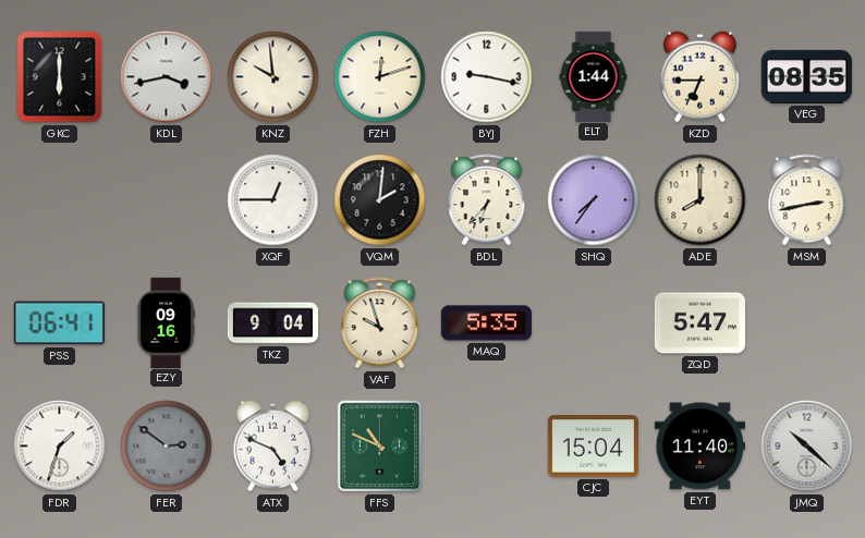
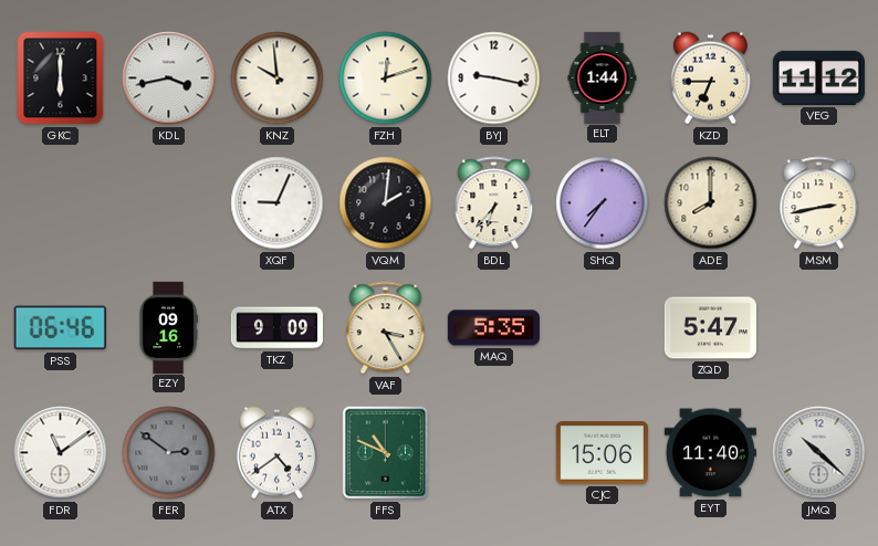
VEG: 08:35 -> 11:12
XQF: 12:45 -> 9:04
PSS: 06:41 -> 06:46
TKZ: 9:04 -> 9:09
VAF: 9:57 -> 3:25
FDR: 1:33 -> 11:09
ATX: 4:49 -> 4:39
CJC: 15:04 -> 15:06
